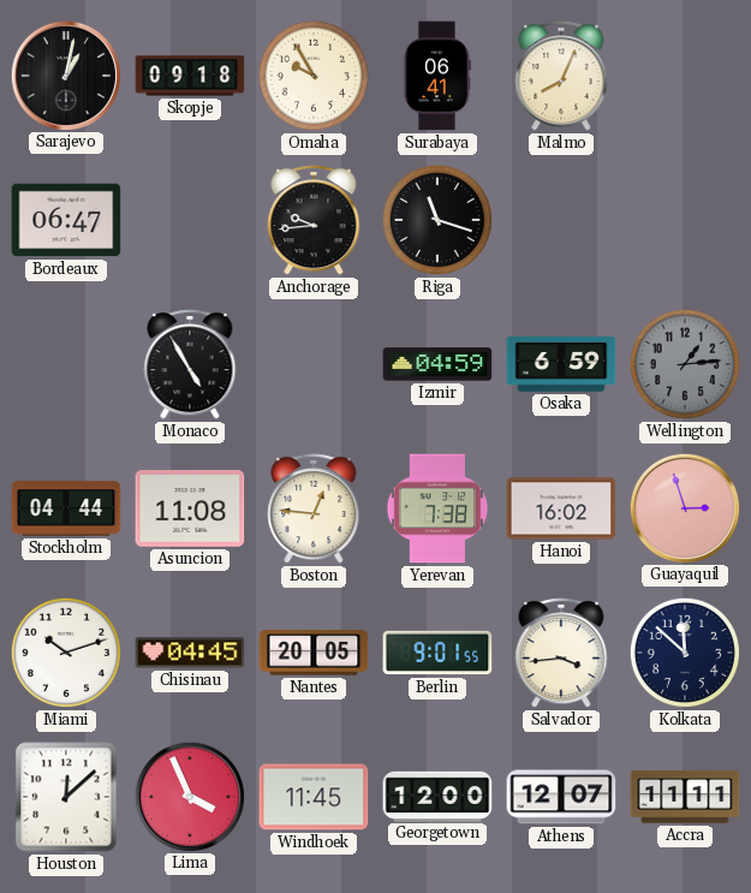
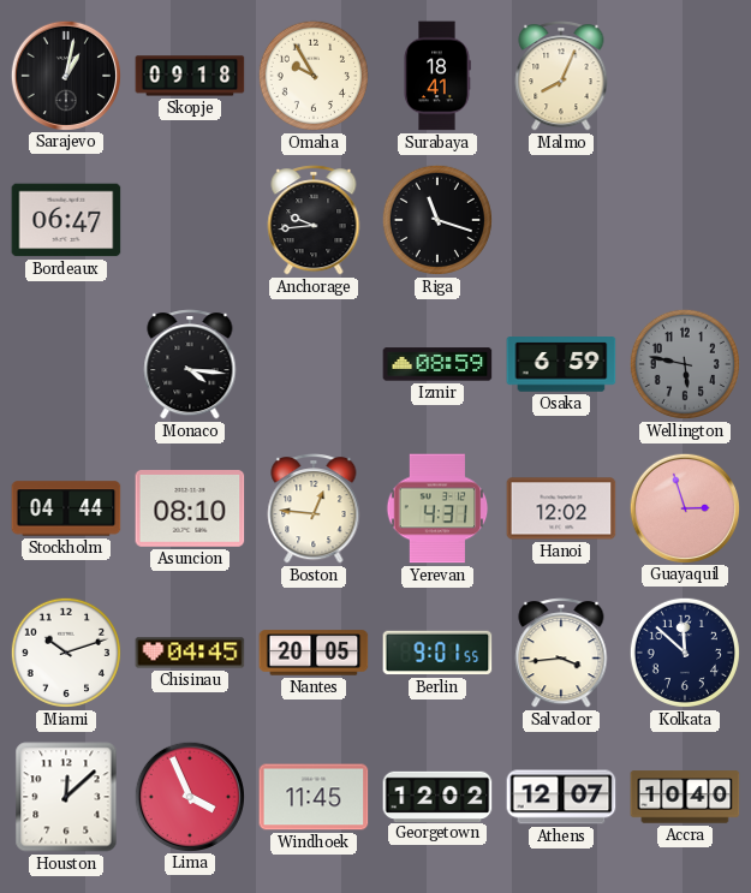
Surabaya: 06:41 -> 18:41
Monaco: 4:55 -> 4:16
Izmir: 04:59 -> 08:59
Wellington: 1:14 -> 5:47
Asuncion: 11:08 -> 08:10
Yerevan: 7:38 -> 4:31
Hanoi: 16:02 -> 12:02
Georgetown: 12:00 -> 12:02
Accra: 11:11 -> 10:40
